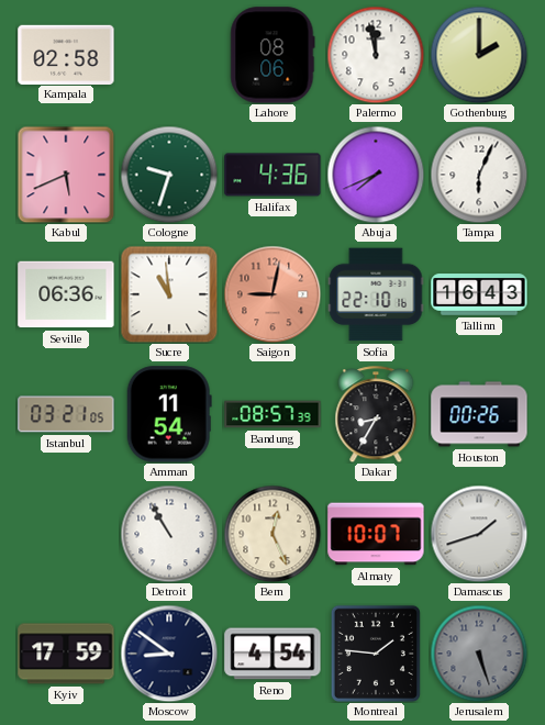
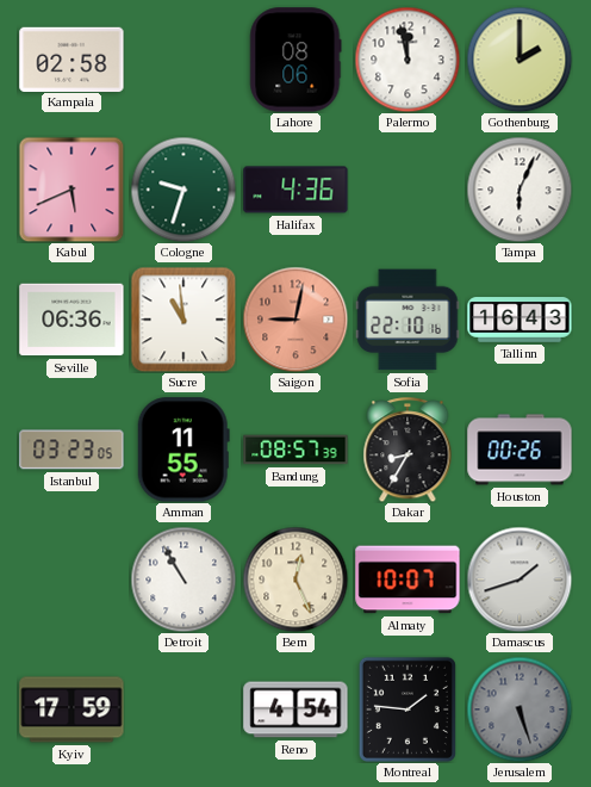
Abuja: 7:41 -> none
Istanbul: 03:21 -> 03:23
Amman: 11:54 -> 11:55
Moscow: 8:51 -> none
